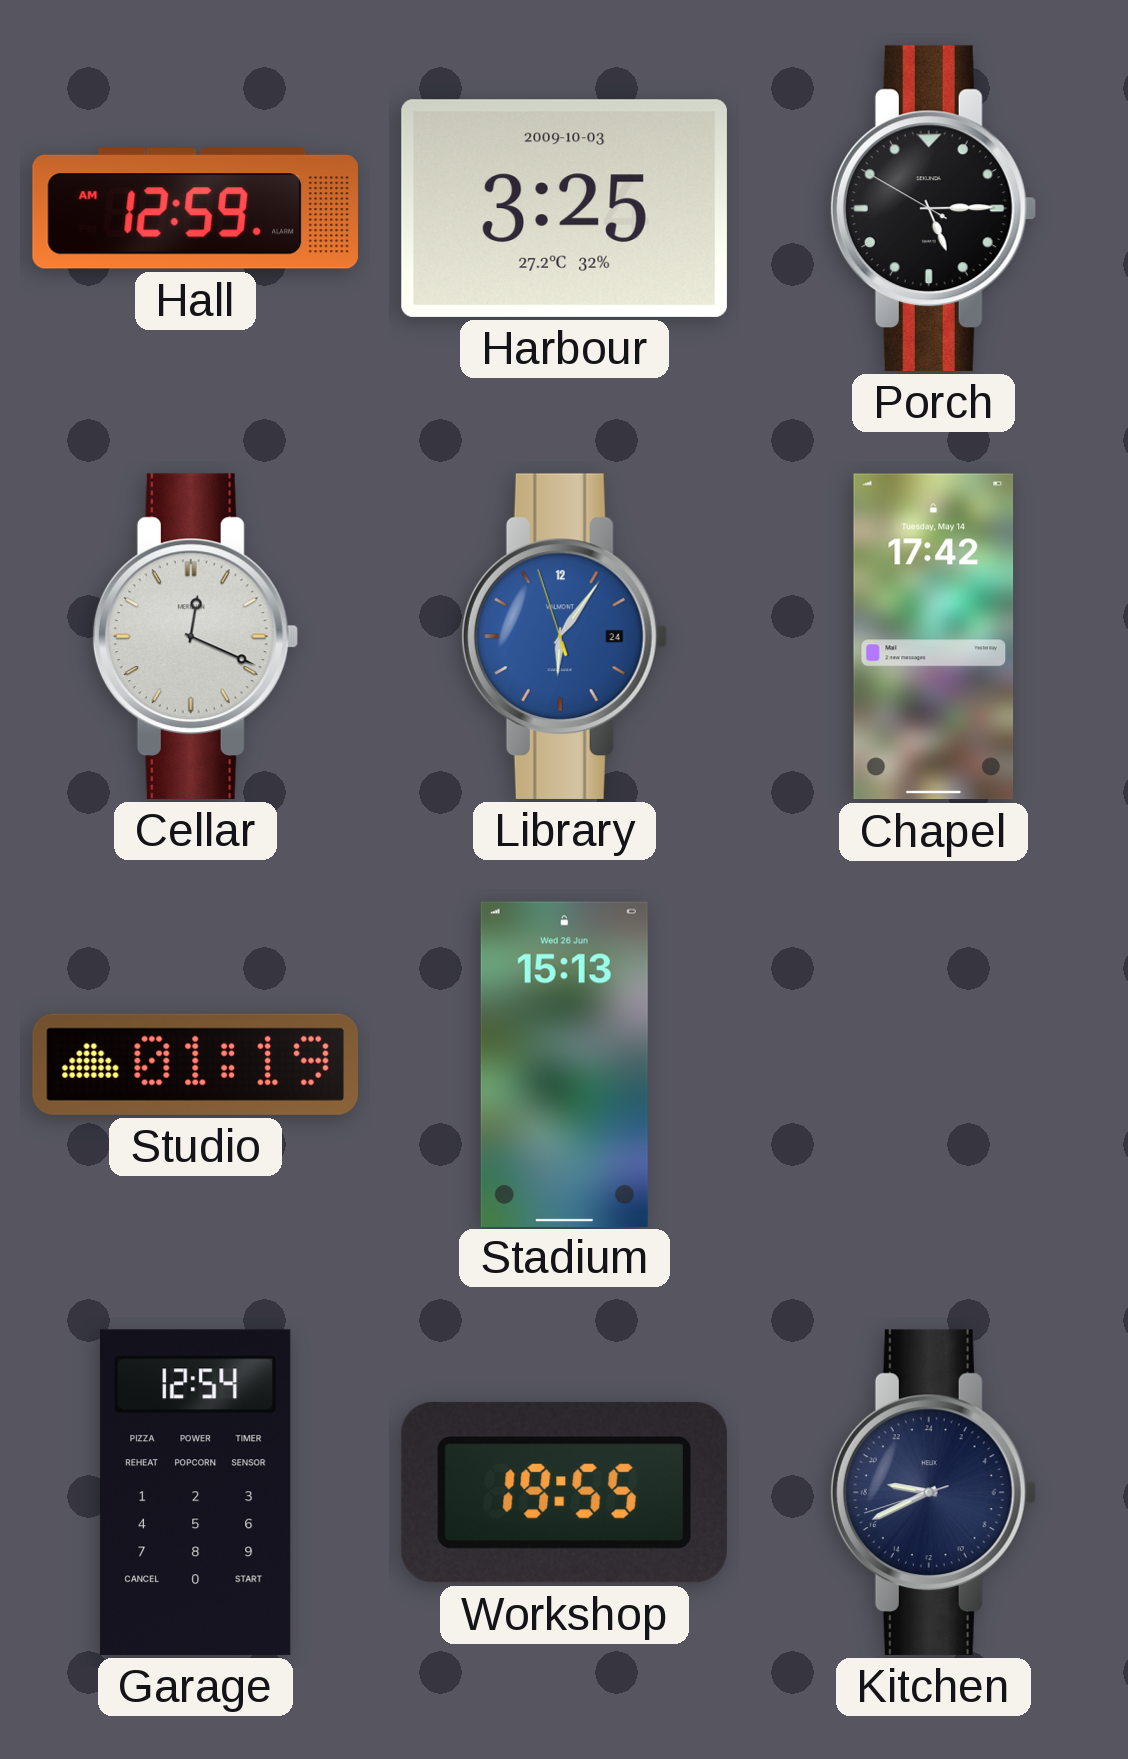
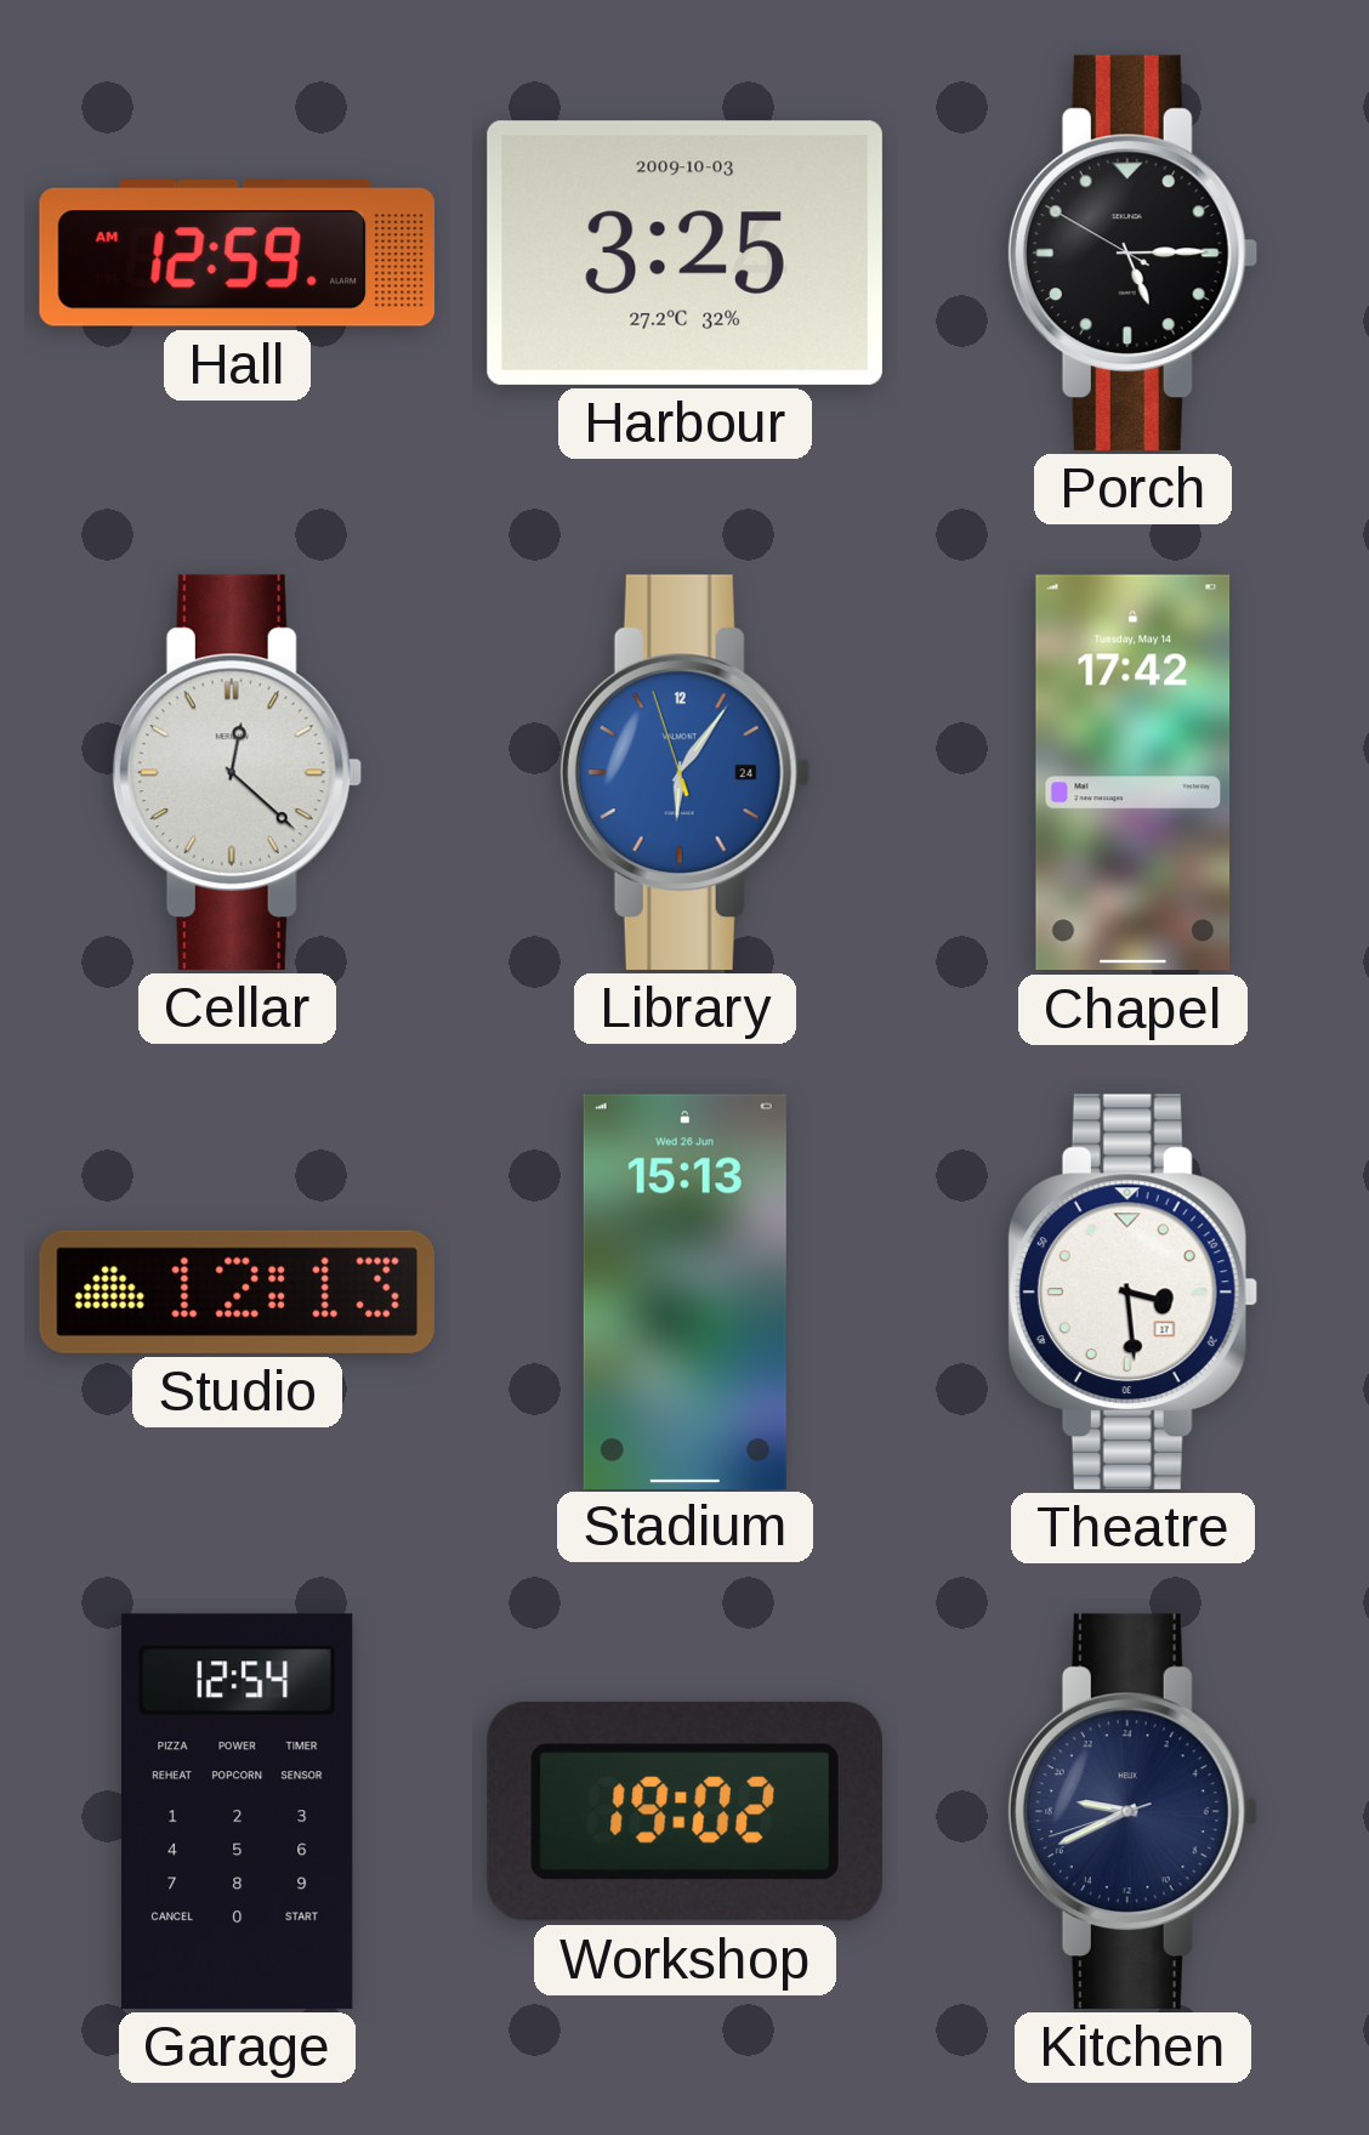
Cellar: 12:19 -> 12:22
Studio: 01:19 -> 12:13
Theatre: none -> 3:29
Workshop: 19:55 -> 19:02
